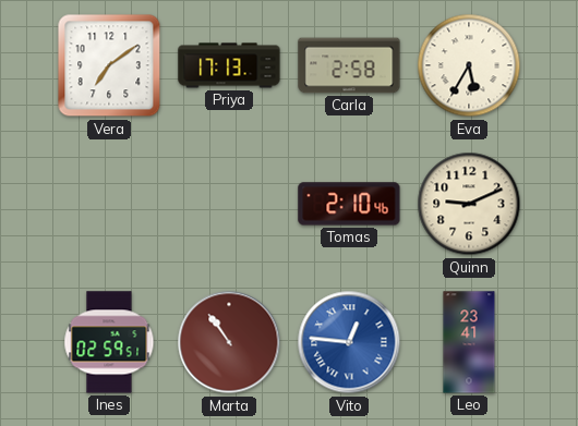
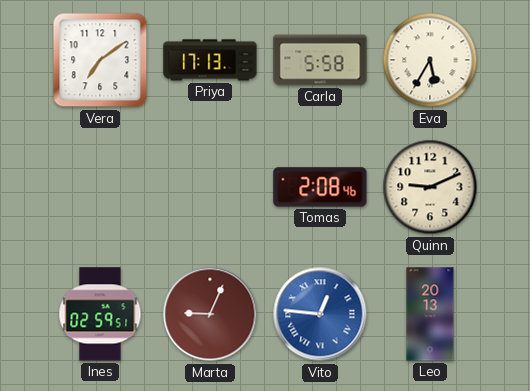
Carla: 2:58 -> 5:58
Tomas: 2:10 -> 2:08
Marta: 10:54 -> 9:04
Leo: 23:41 -> 20:13
